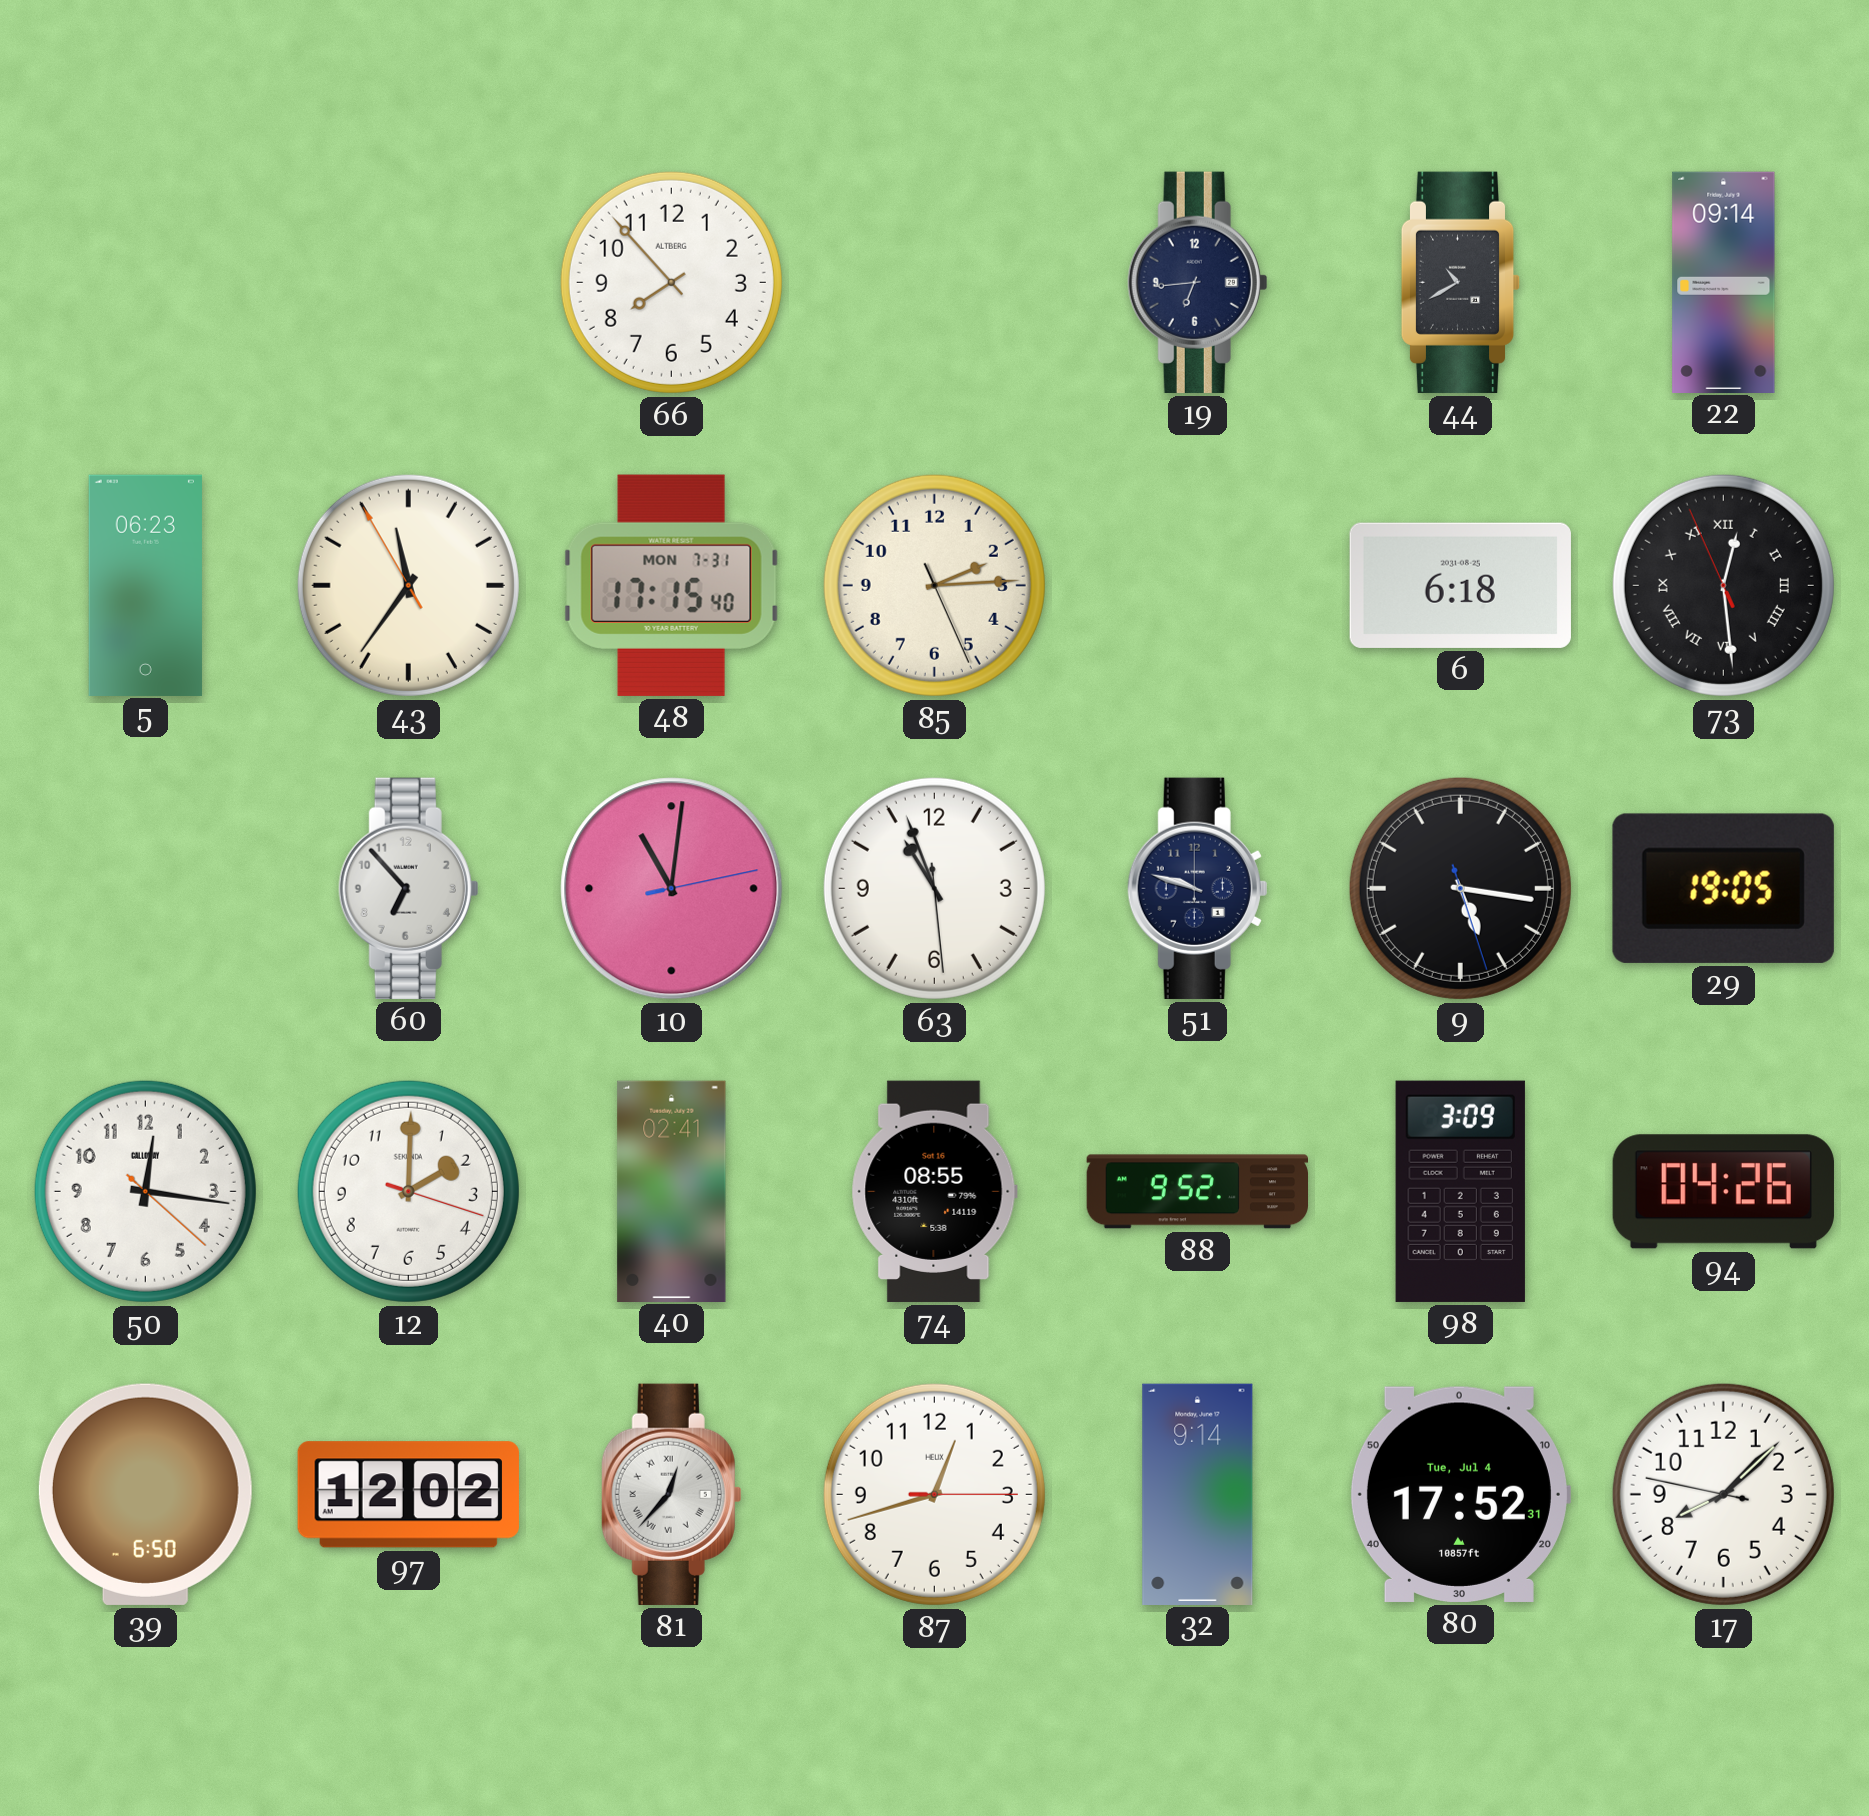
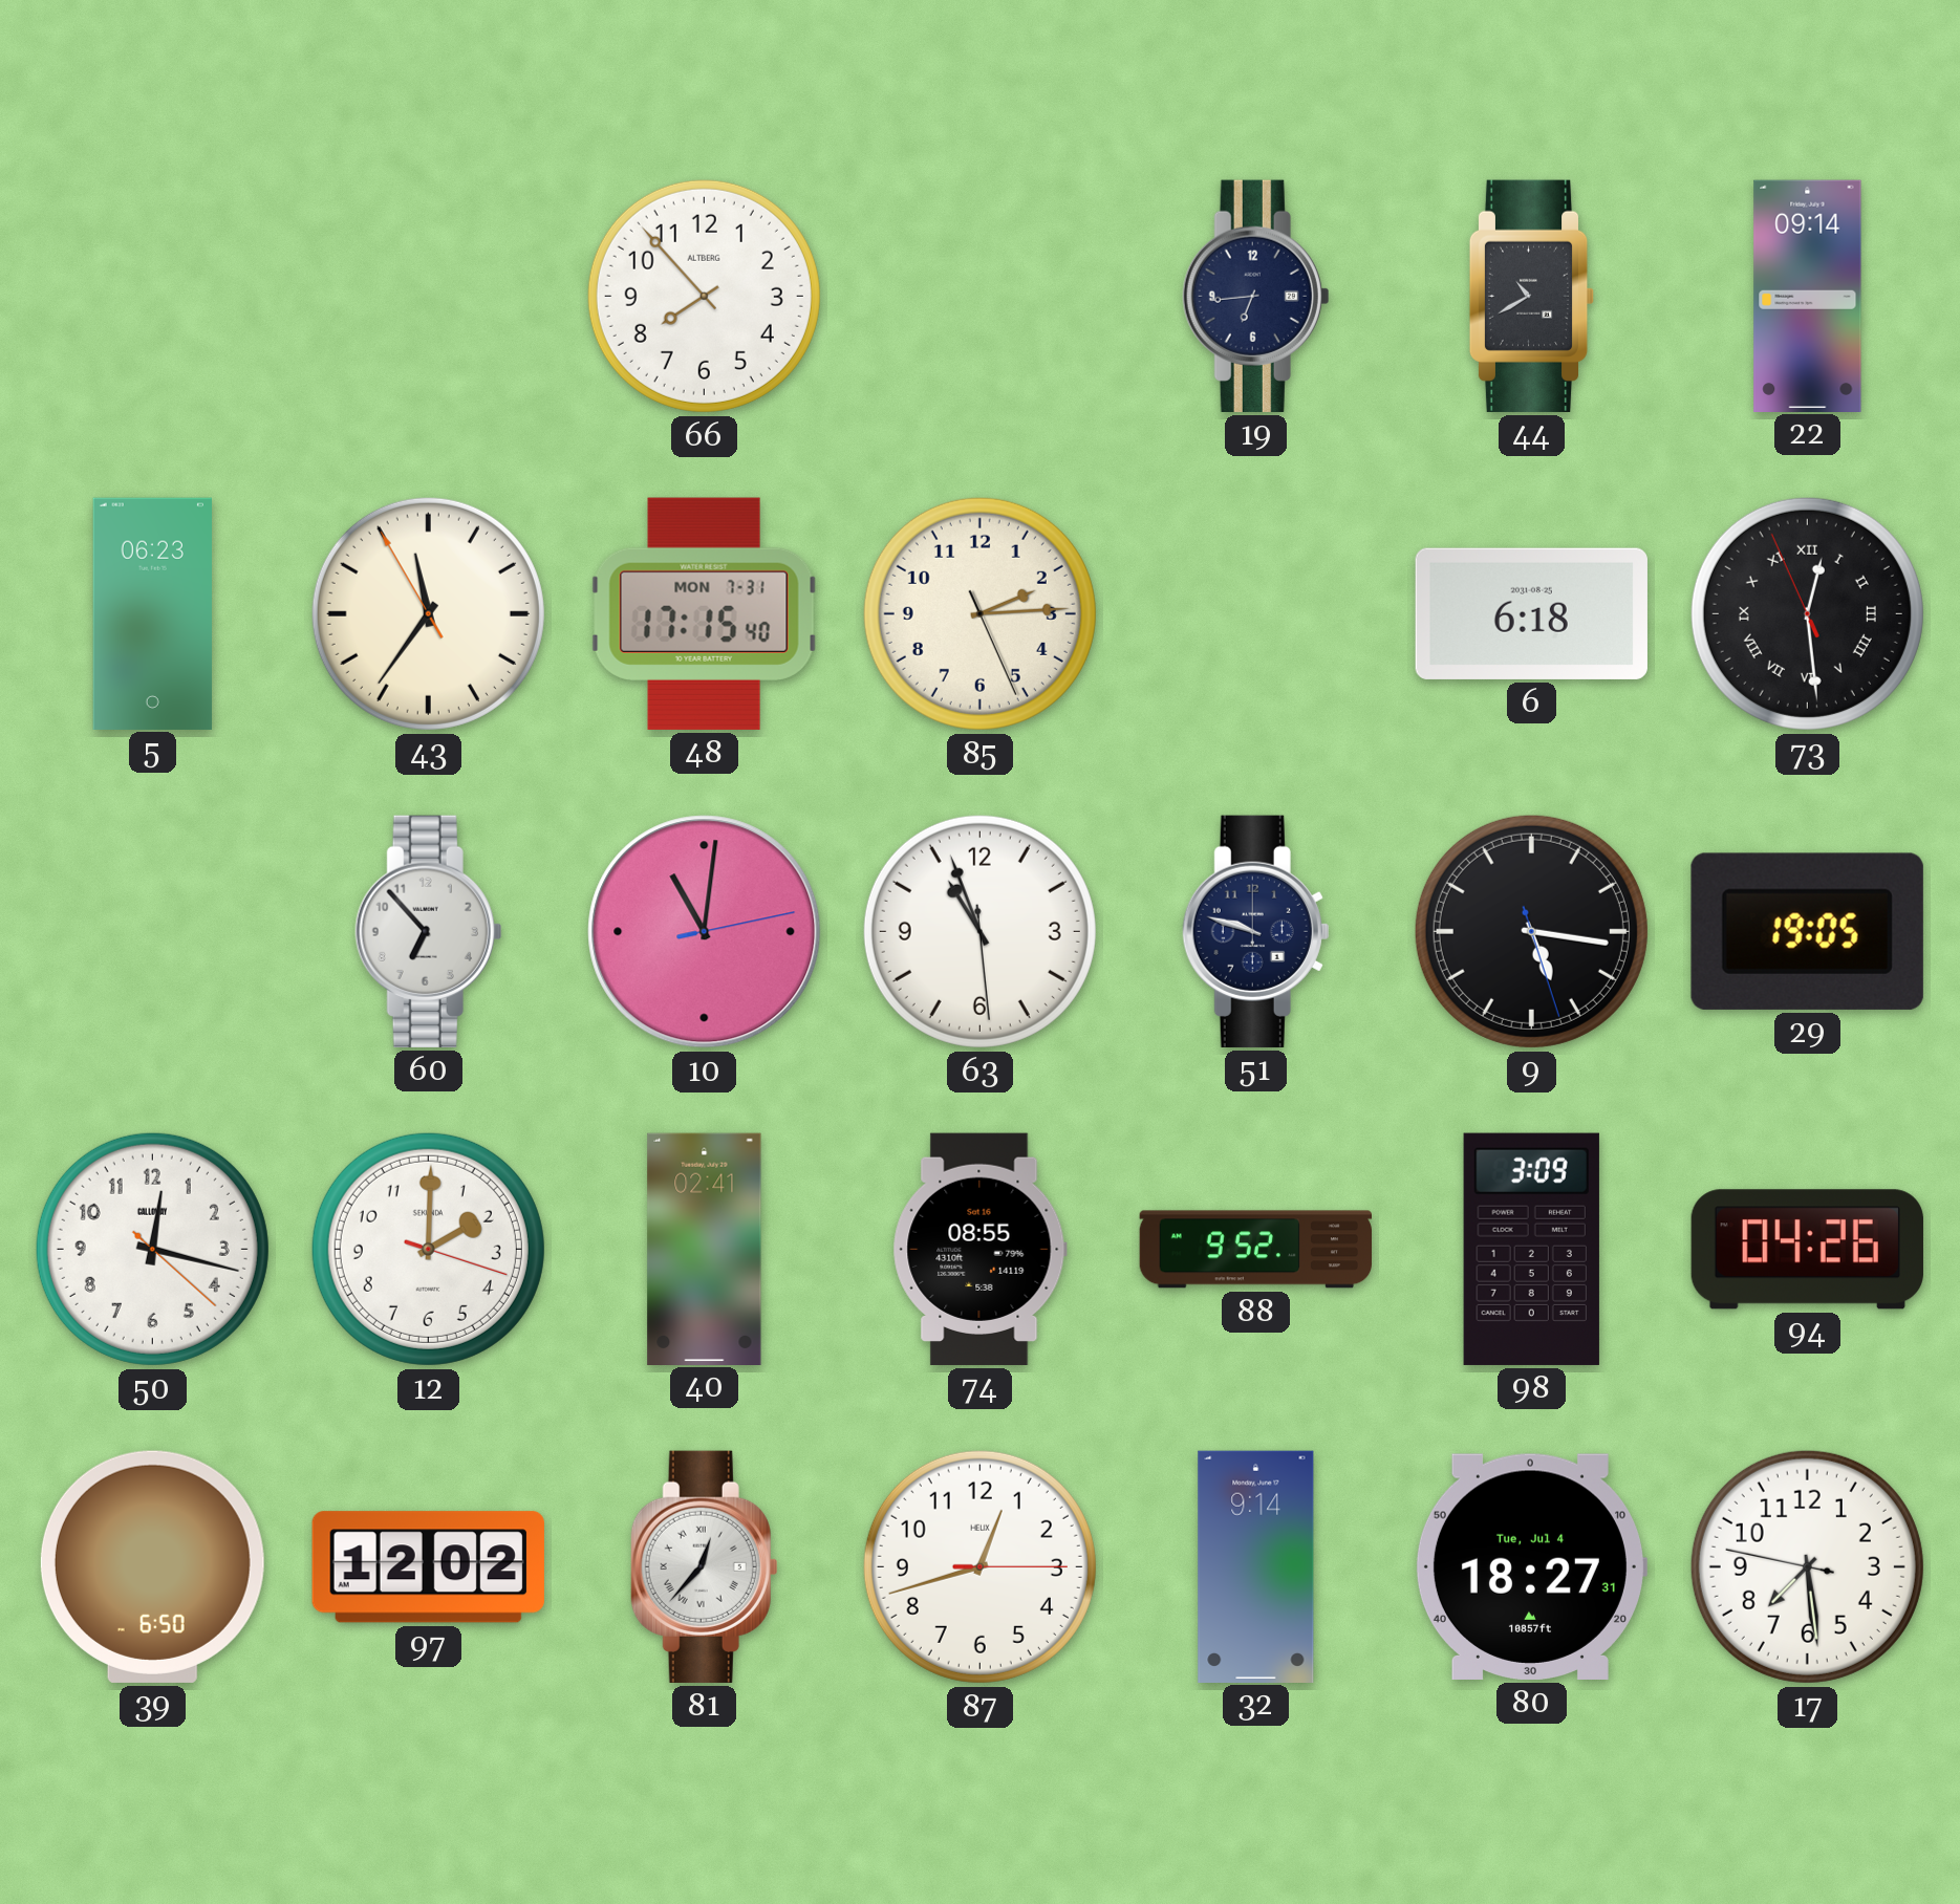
50: 12:16 -> 12:17
80: 17:52 -> 18:27
17: 8:07 -> 7:28
